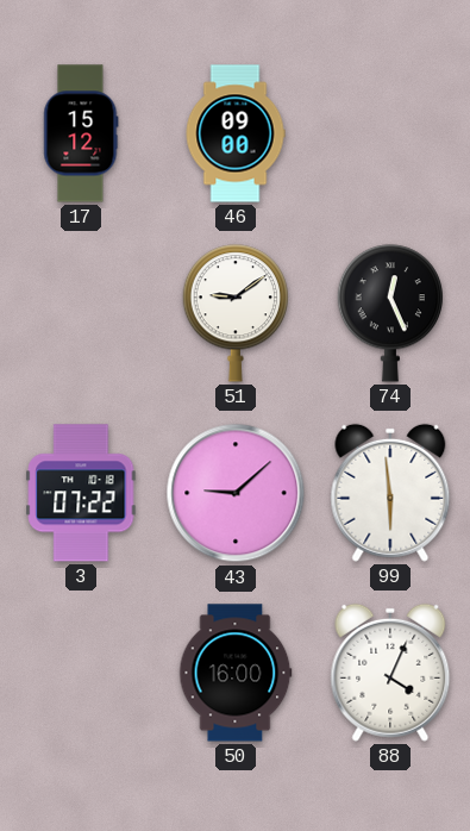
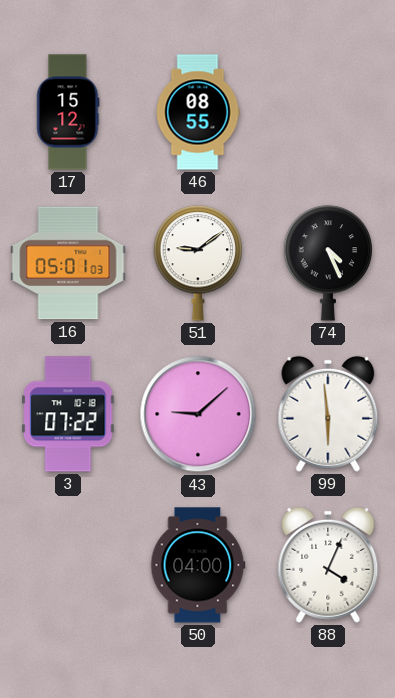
46: 09:00 -> 08:55
16: none -> 05:01
74: 12:26 -> 4:26
50: 16:00 -> 04:00
